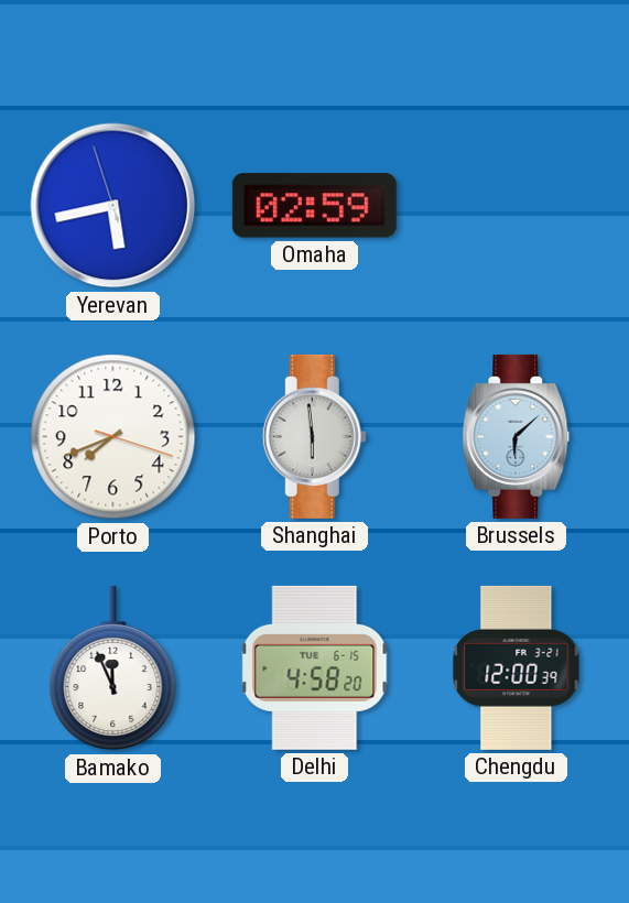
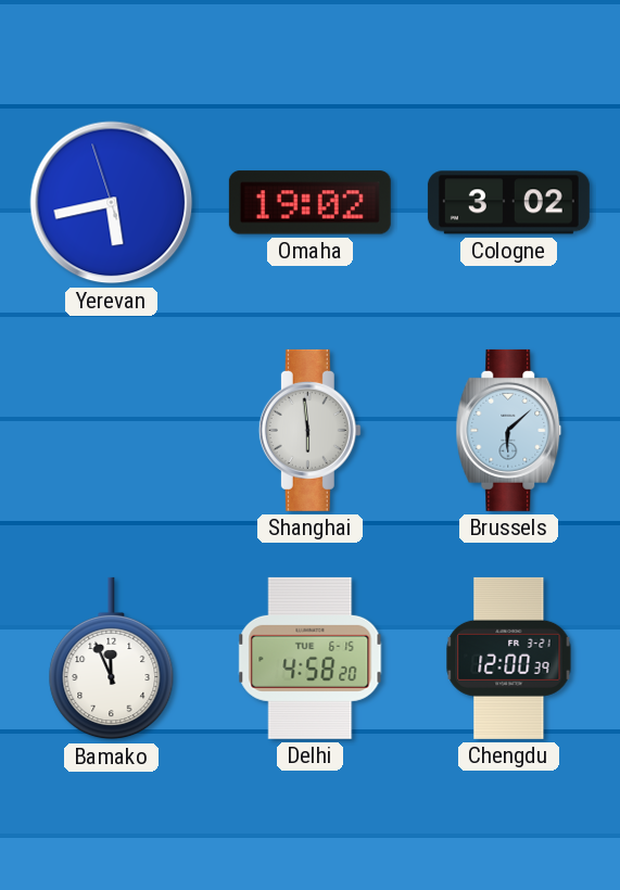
Omaha: 02:59 -> 19:02
Cologne: none -> 3:02
Porto: 7:41 -> none
